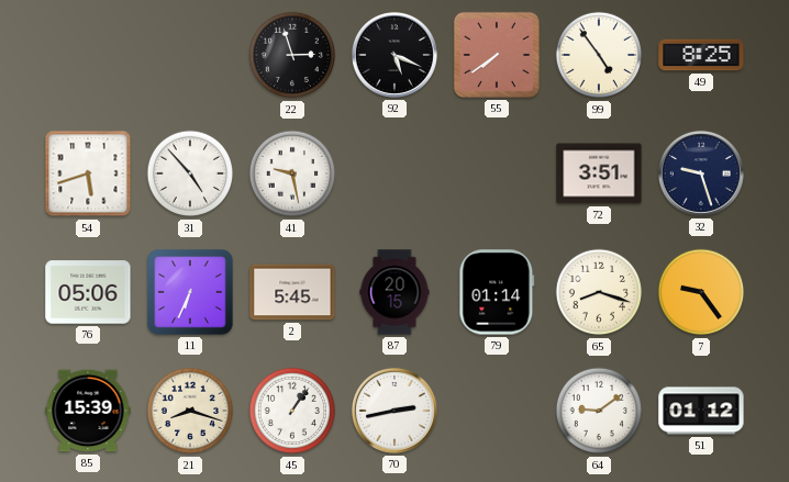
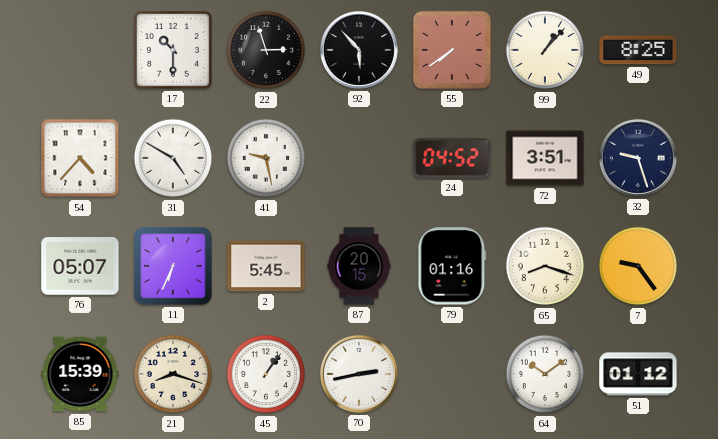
17: none -> 10:30
92: 5:19 -> 5:53
99: 4:54 -> 1:07
54: 5:42 -> 4:37
31: 4:53 -> 4:50
24: none -> 04:52
76: 05:06 -> 05:07
79: 01:14 -> 01:16
64: 9:09 -> 10:09
